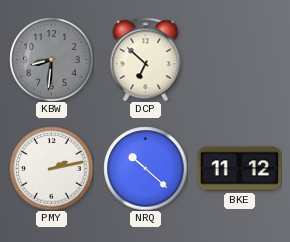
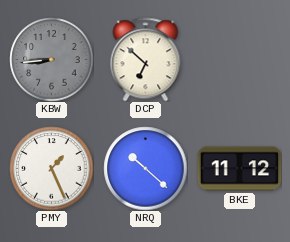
KBW: 8:31 -> 8:44
PMY: 2:13 -> 1:26
